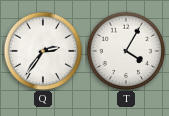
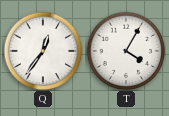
Q: 2:36 -> 12:36
